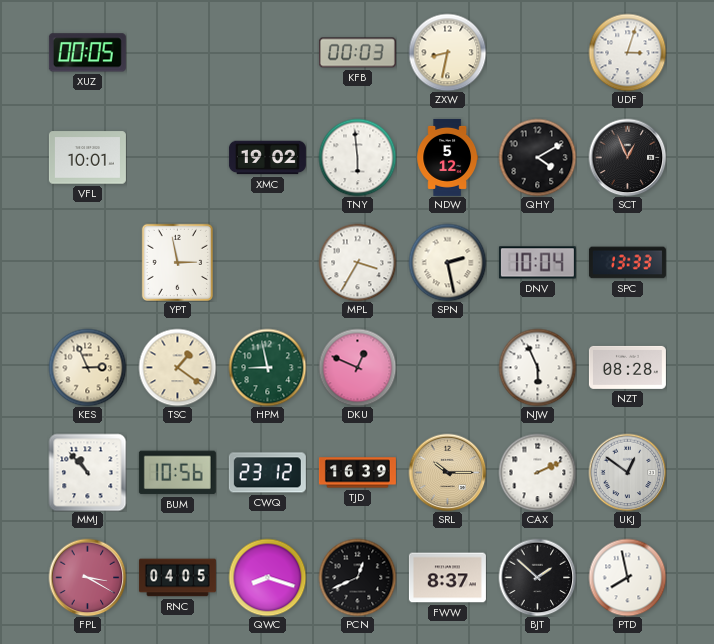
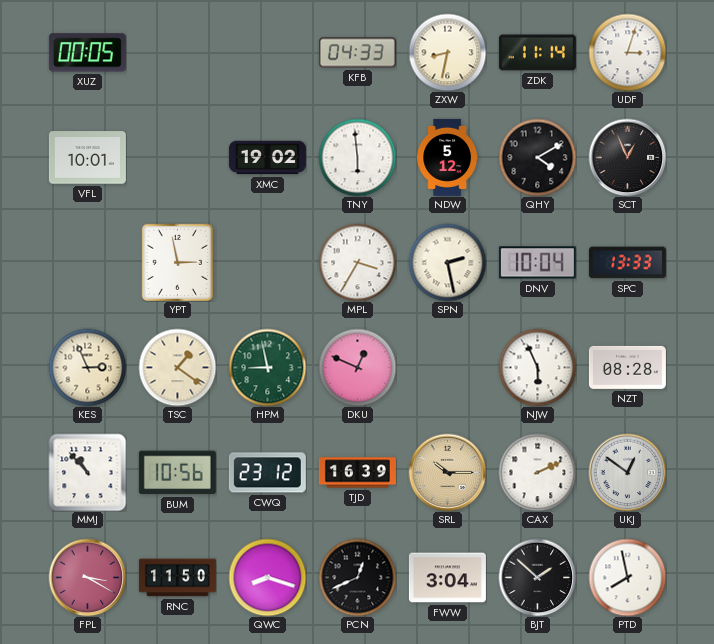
KFB: 00:03 -> 04:33
ZDK: none -> 11:14
RNC: 04:05 -> 11:50
FWW: 8:37 -> 3:04
